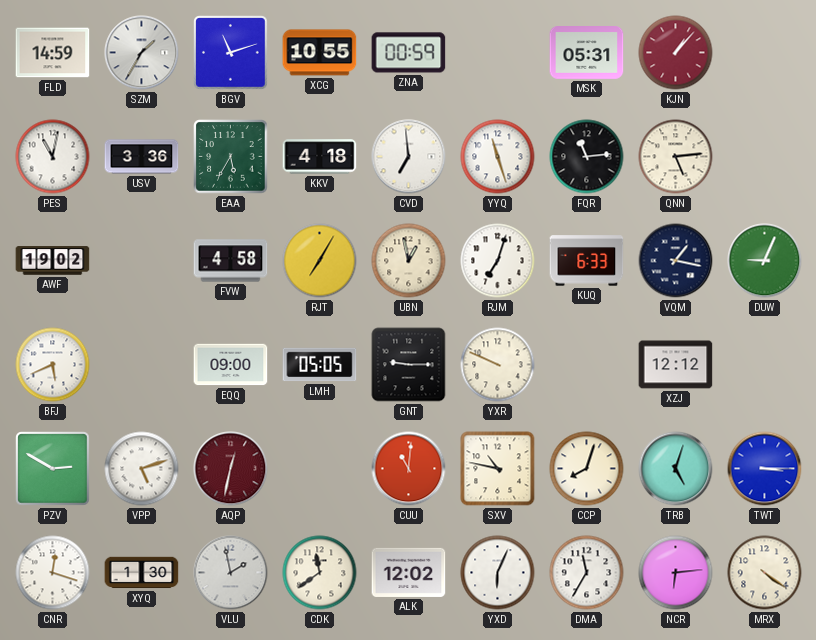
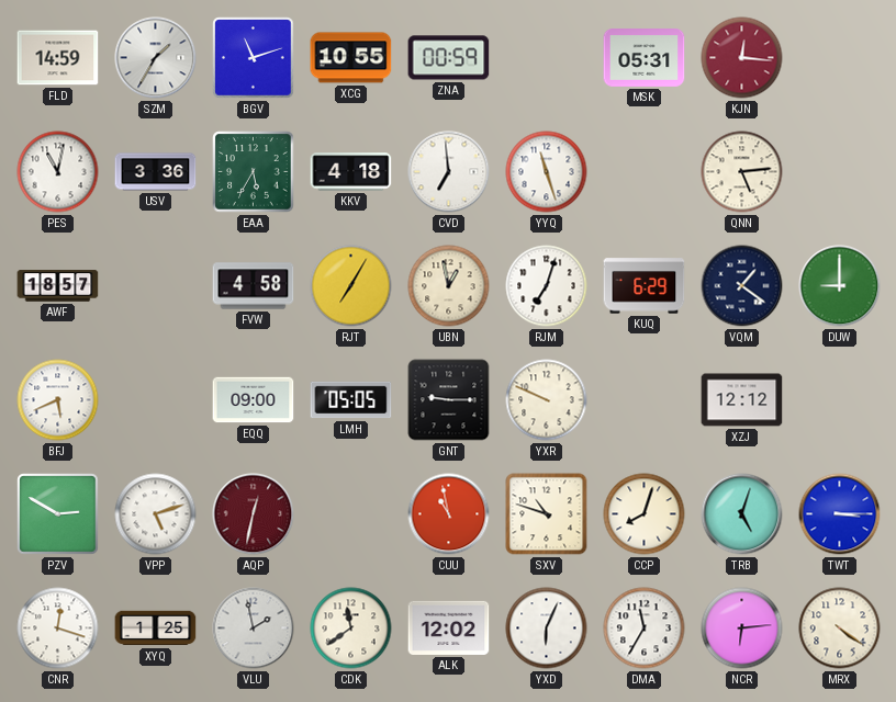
KJN: 1:07 -> 12:16
FQR: 11:14 -> none
AWF: 19:02 -> 18:57
KUQ: 6:33 -> 6:29
VQM: 1:17 -> 1:21
DUW: 9:04 -> 9:00
CUU: 11:01 -> 10:58
SXV: 10:47 -> 10:48
XYQ: 1:30 -> 1:25
